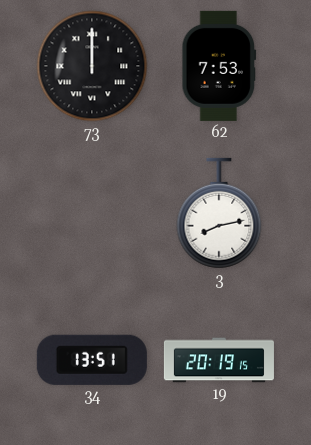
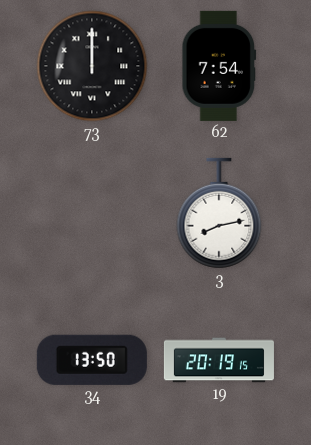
62: 7:53 -> 7:54
34: 13:51 -> 13:50
